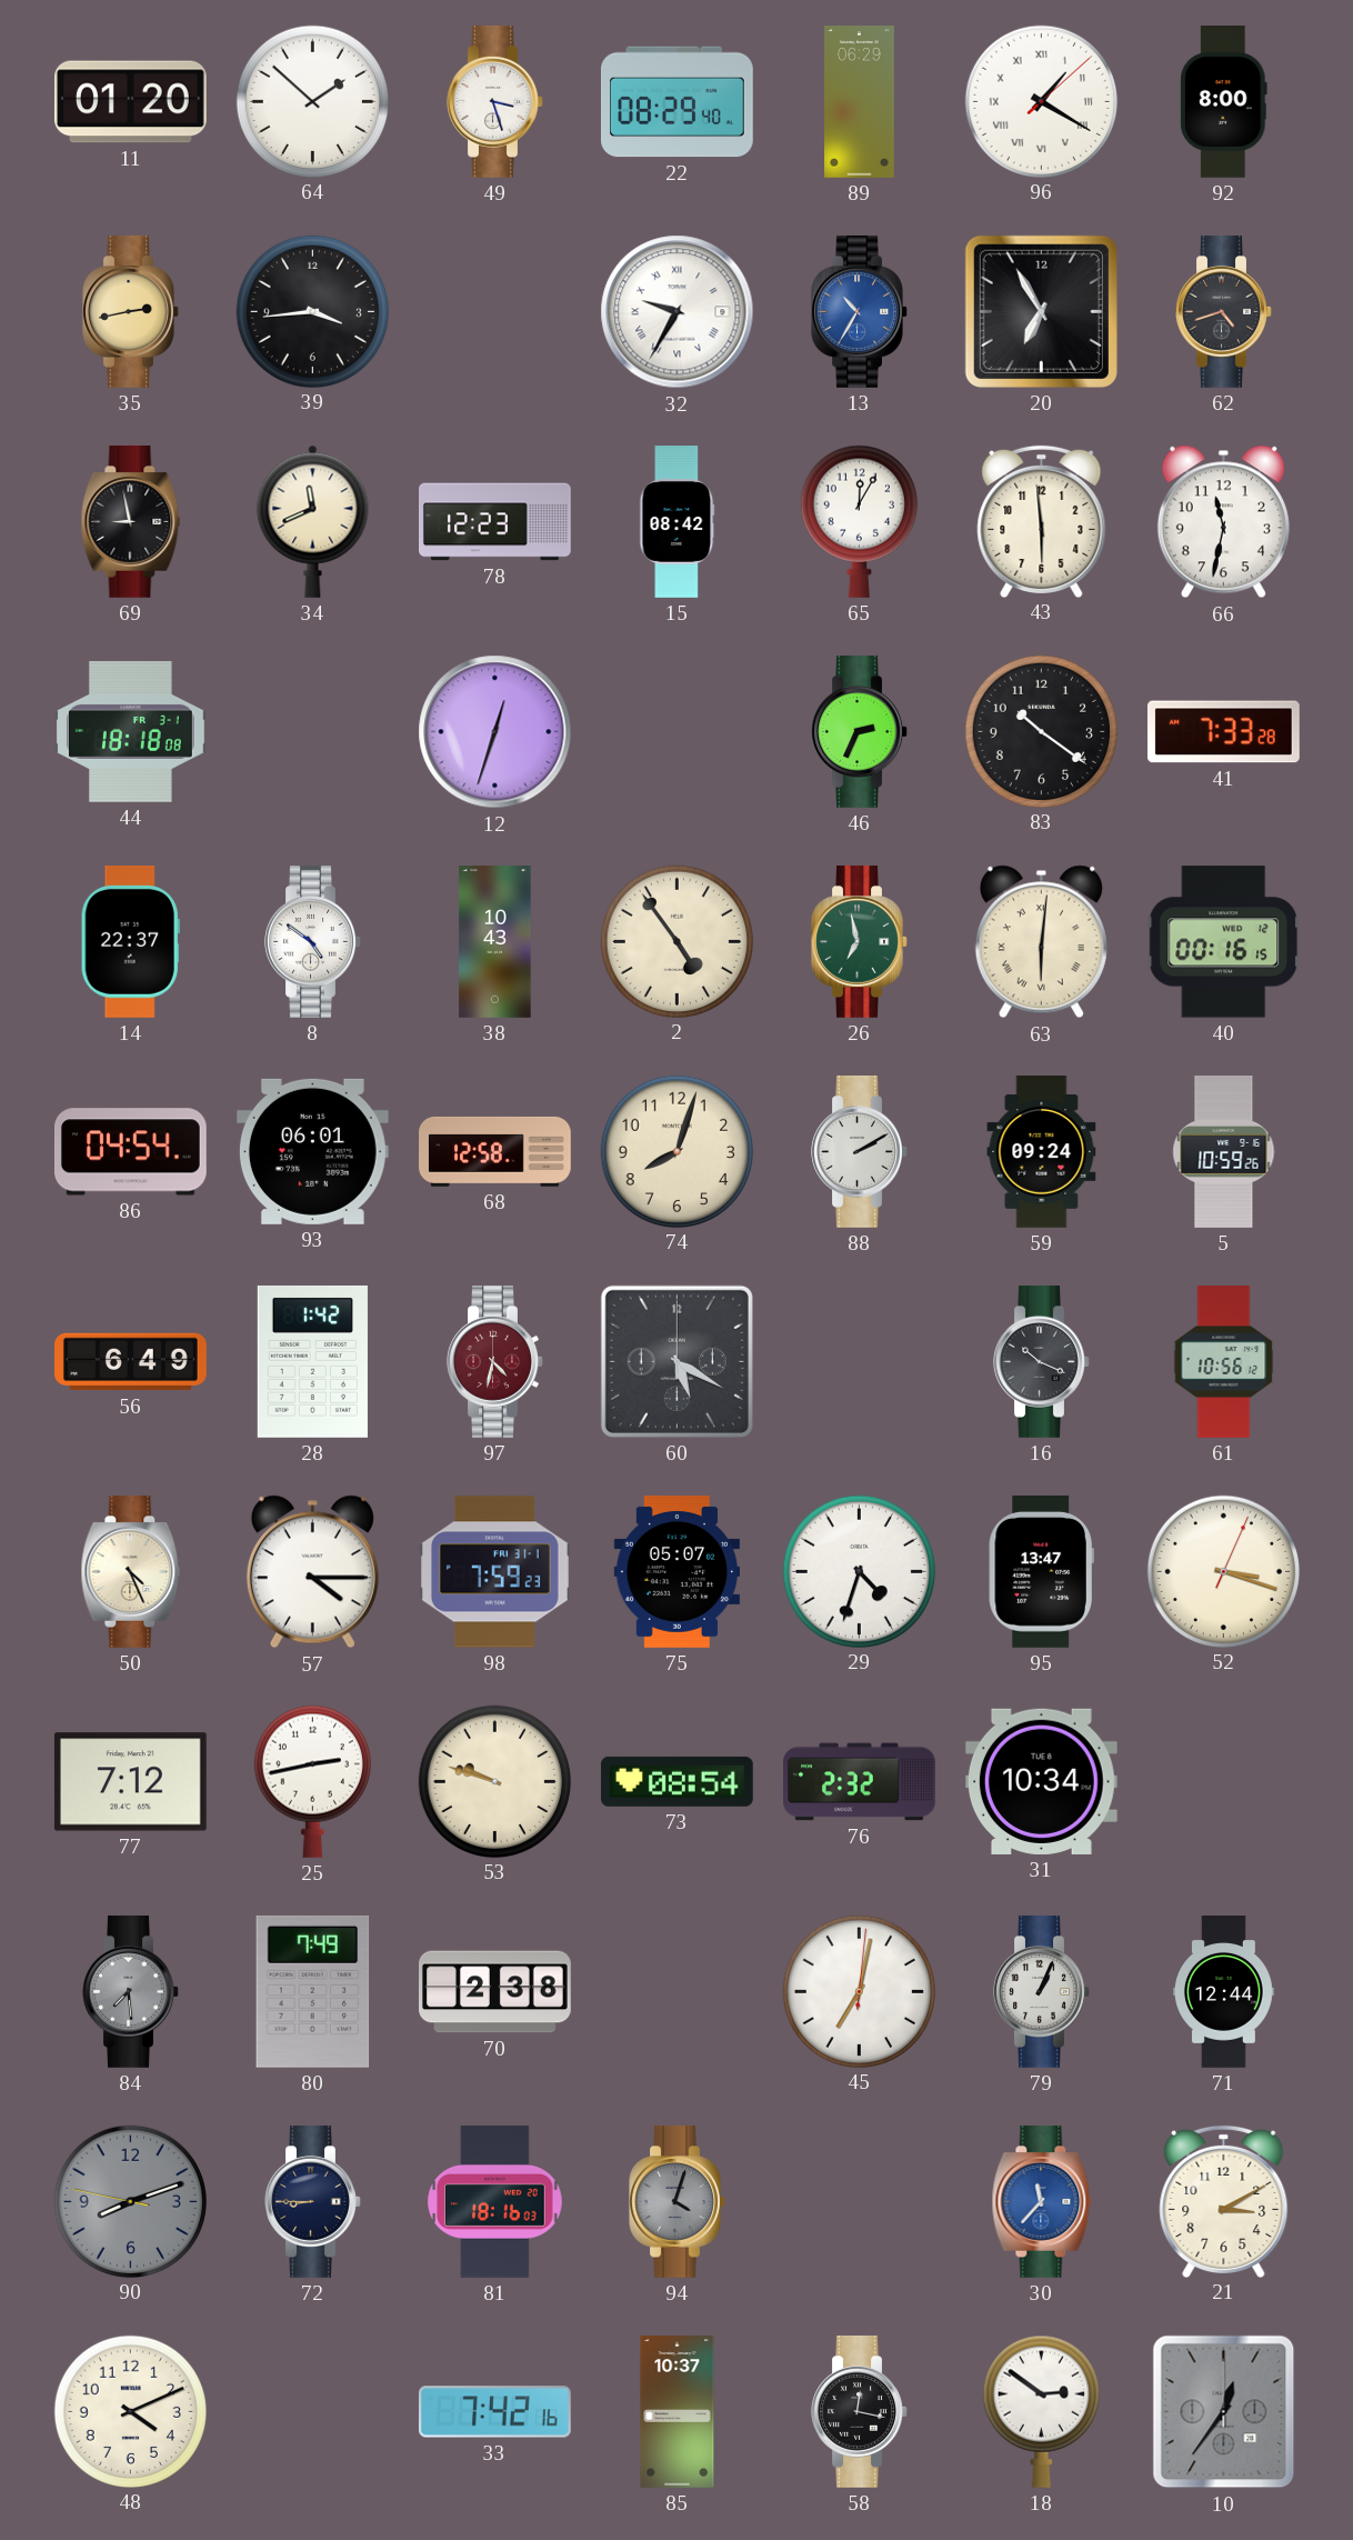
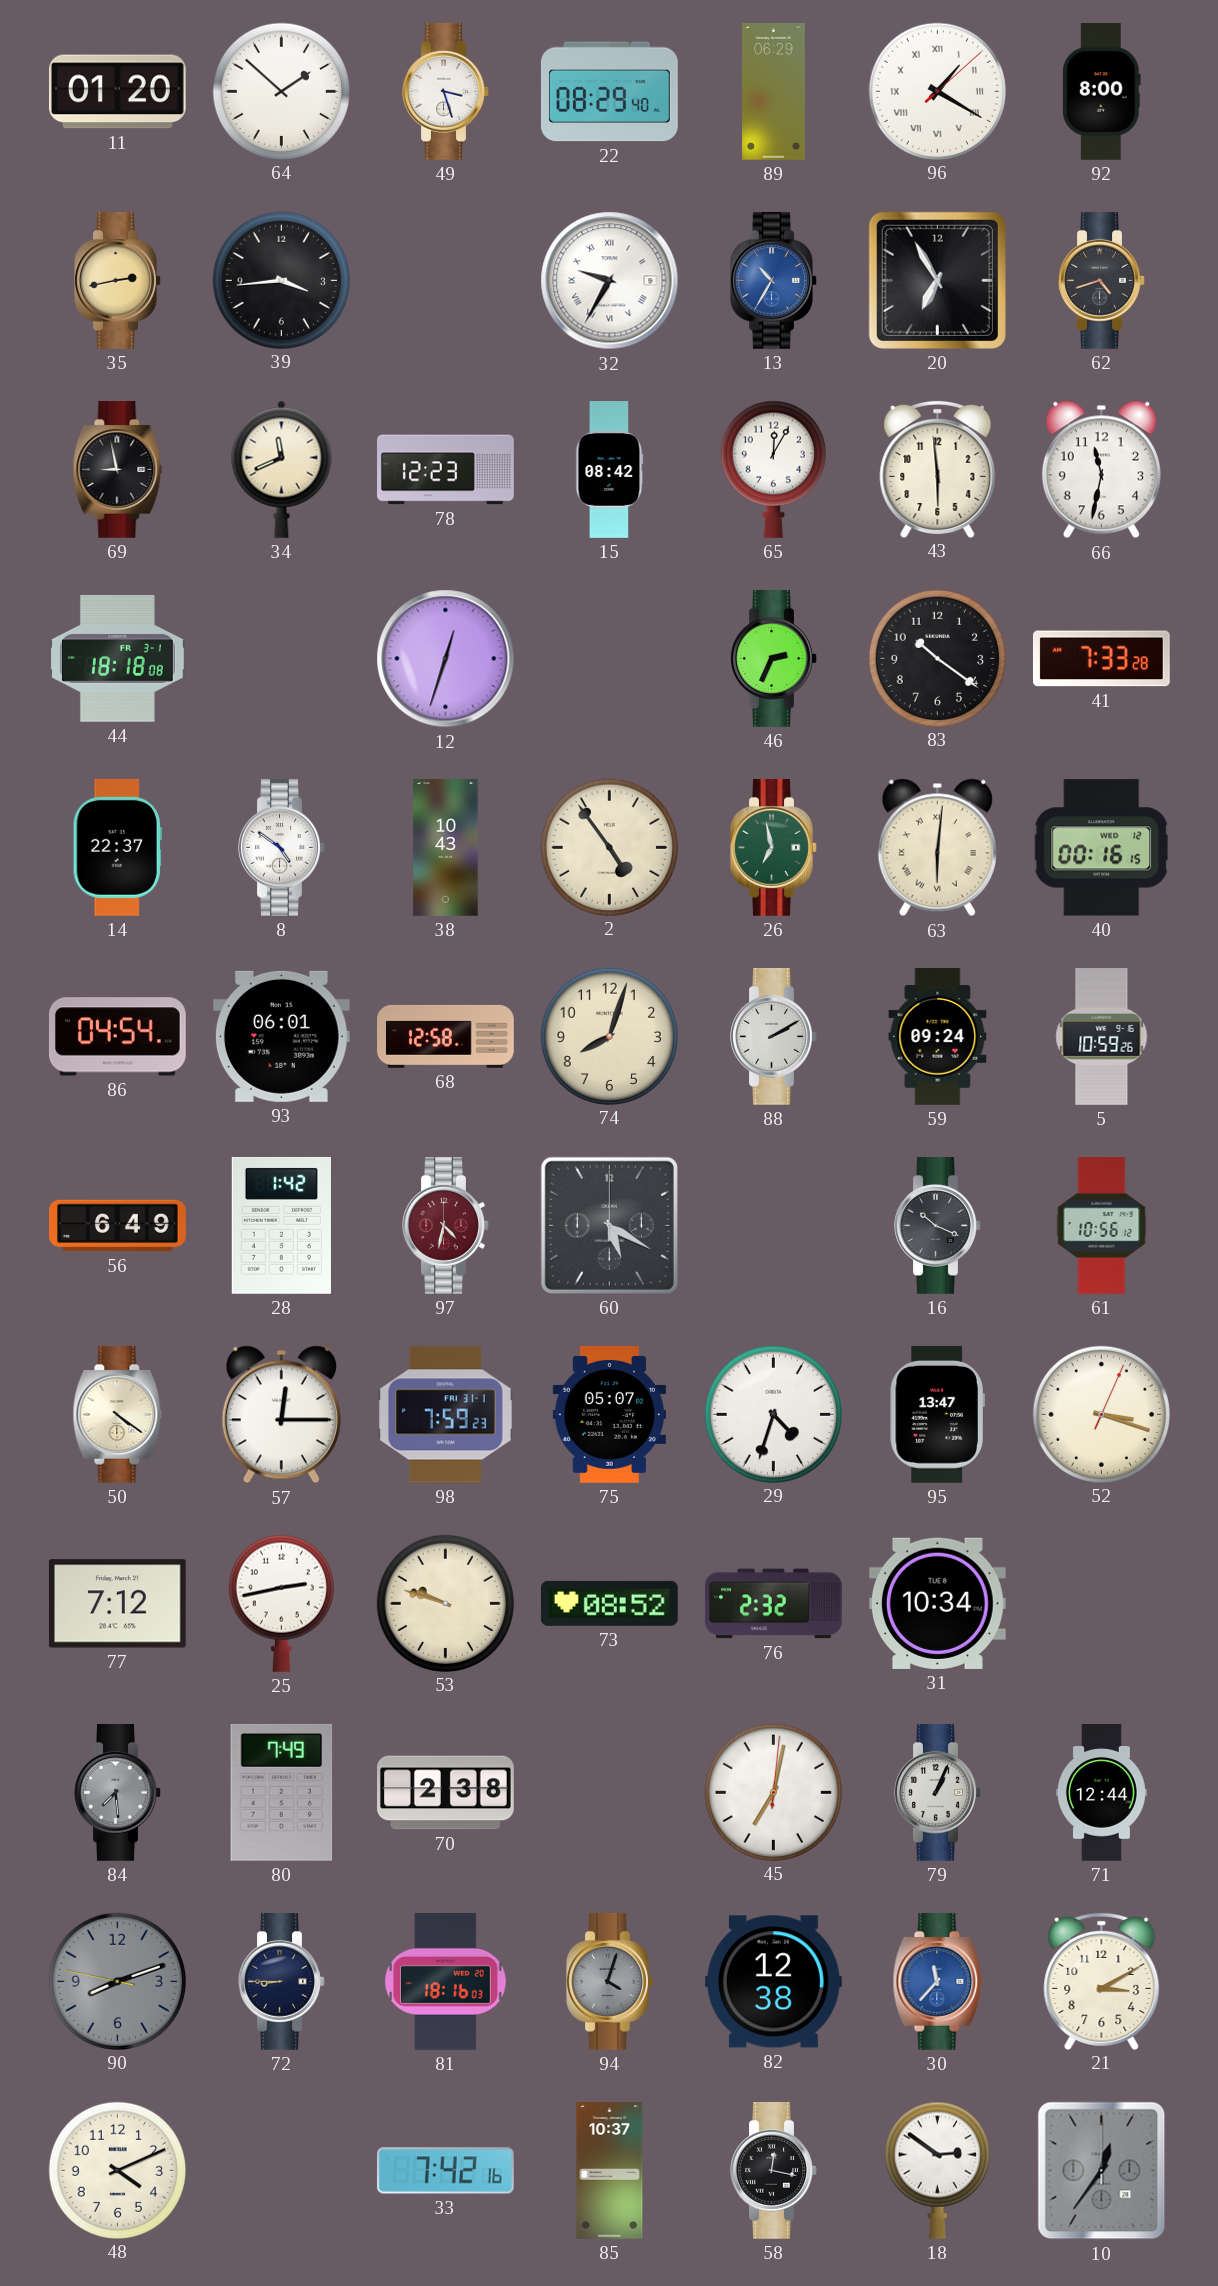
50: 4:26 -> 4:21
57: 4:15 -> 12:15
73: 08:54 -> 08:52
82: none -> 12:38
